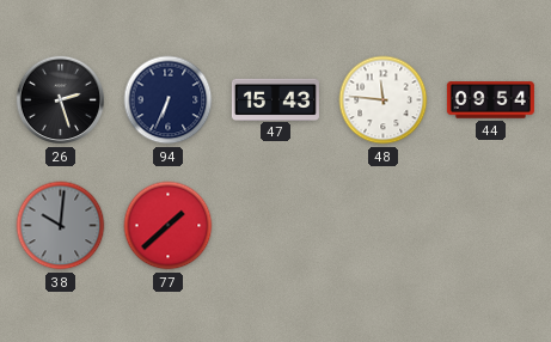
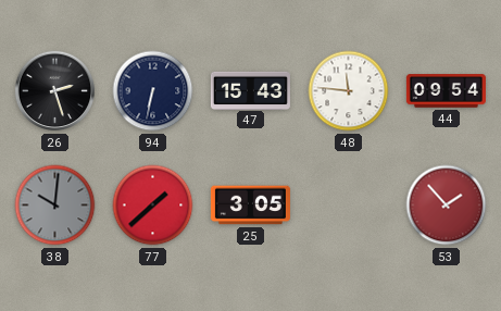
94: 6:34 -> 6:32
25: none -> 3:05
53: none -> 1:53
